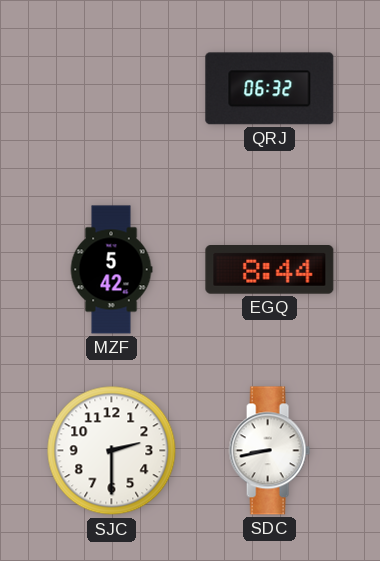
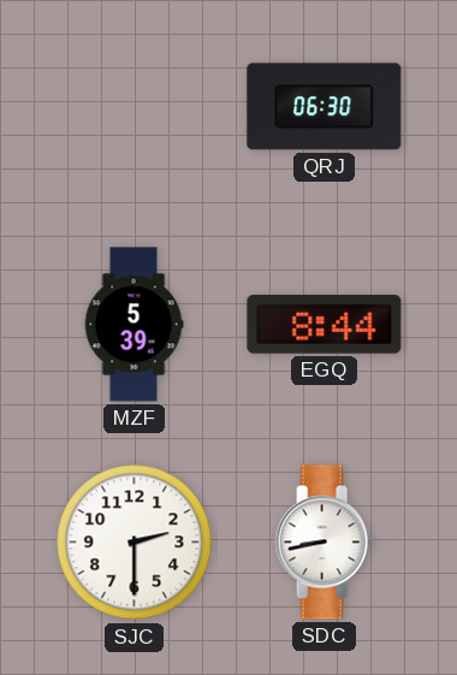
QRJ: 06:32 -> 06:30
MZF: 5:42 -> 5:39
